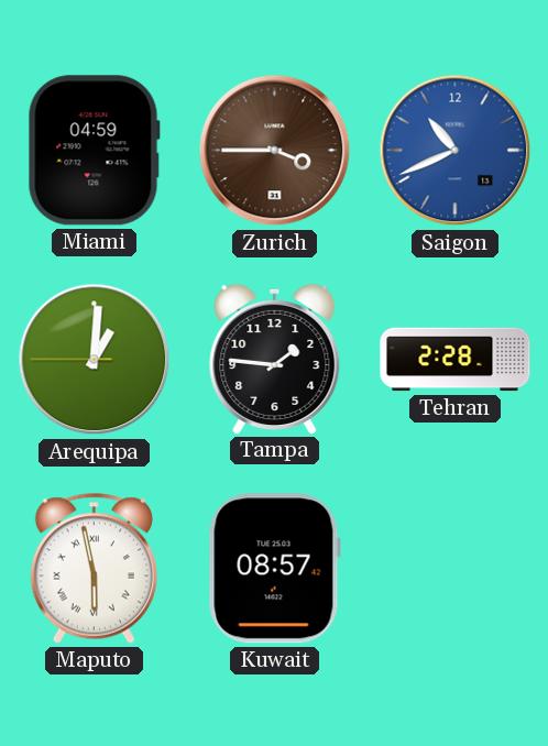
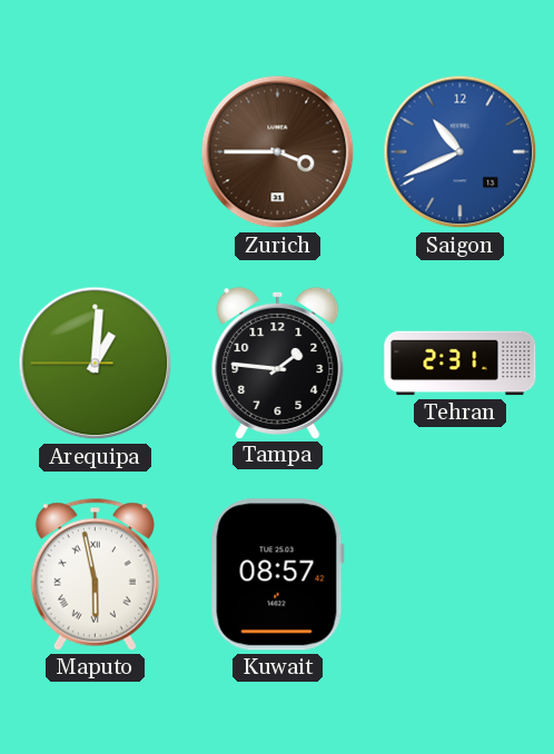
Miami: 04:59 -> none
Tehran: 2:28 -> 2:31
